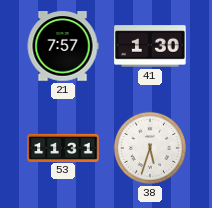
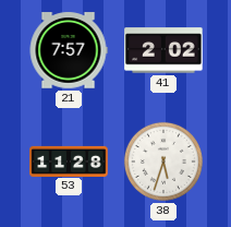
41: 1:30 -> 2:02
53: 11:31 -> 11:28
